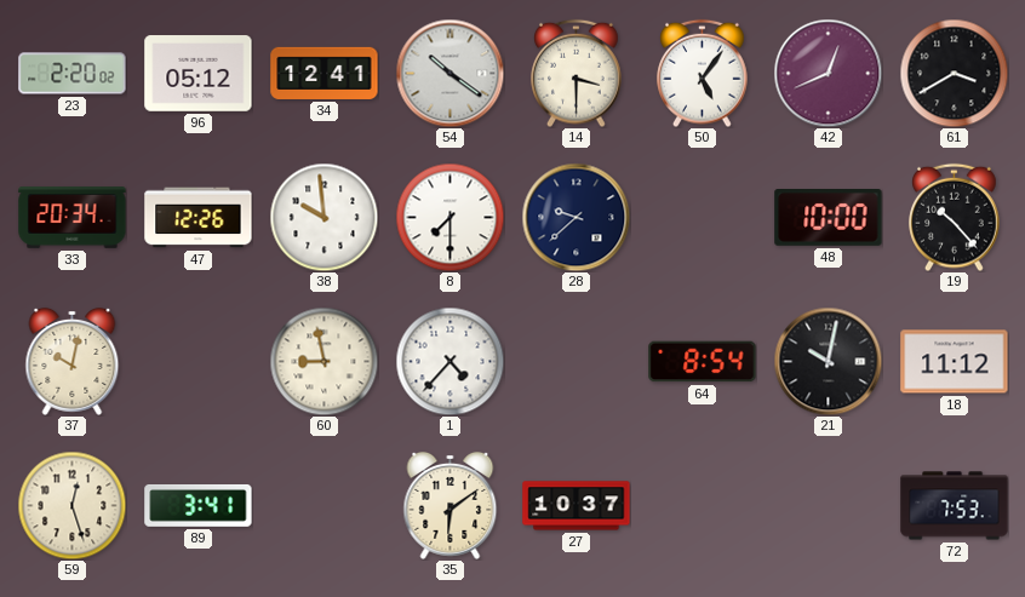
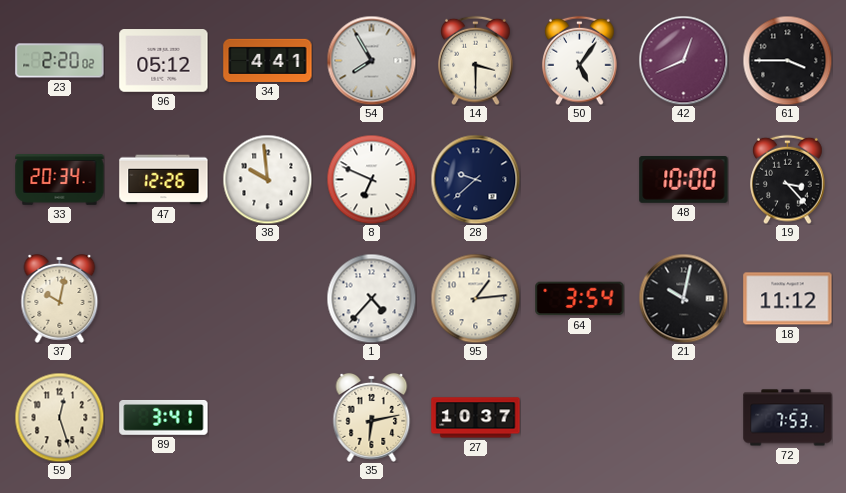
34: 12:41 -> 4:41
54: 10:21 -> 7:55
61: 3:40 -> 3:45
8: 7:30 -> 6:49
19: 10:23 -> 3:23
60: 8:58 -> none
95: none -> 1:14
64: 8:54 -> 3:54
35: 6:09 -> 6:13
